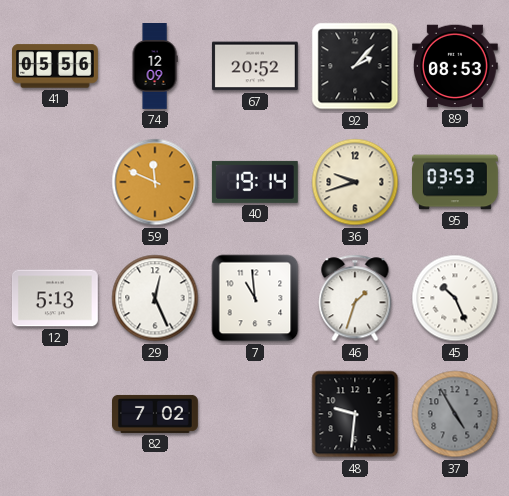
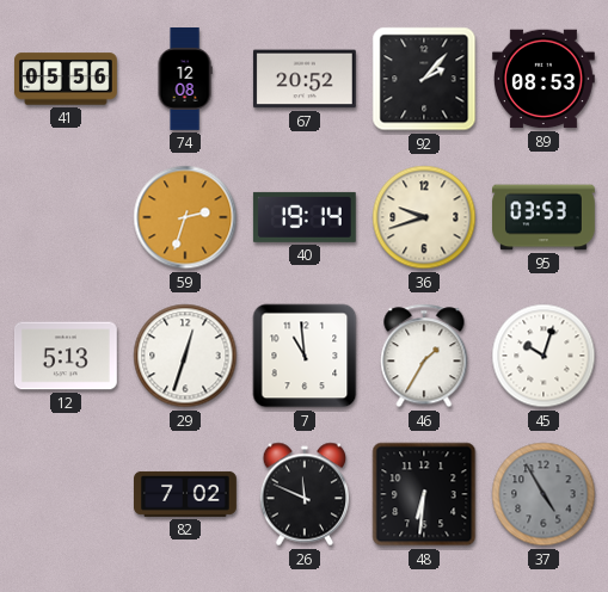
74: 12:09 -> 12:08
59: 11:49 -> 2:33
29: 12:26 -> 12:33
46: 1:33 -> 1:35
45: 10:26 -> 10:03
26: none -> 11:49
48: 9:31 -> 6:31
